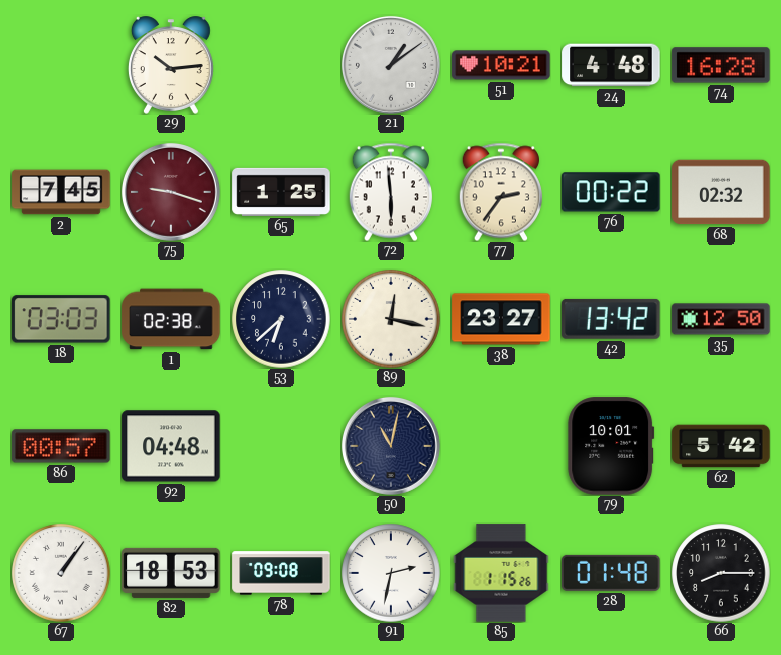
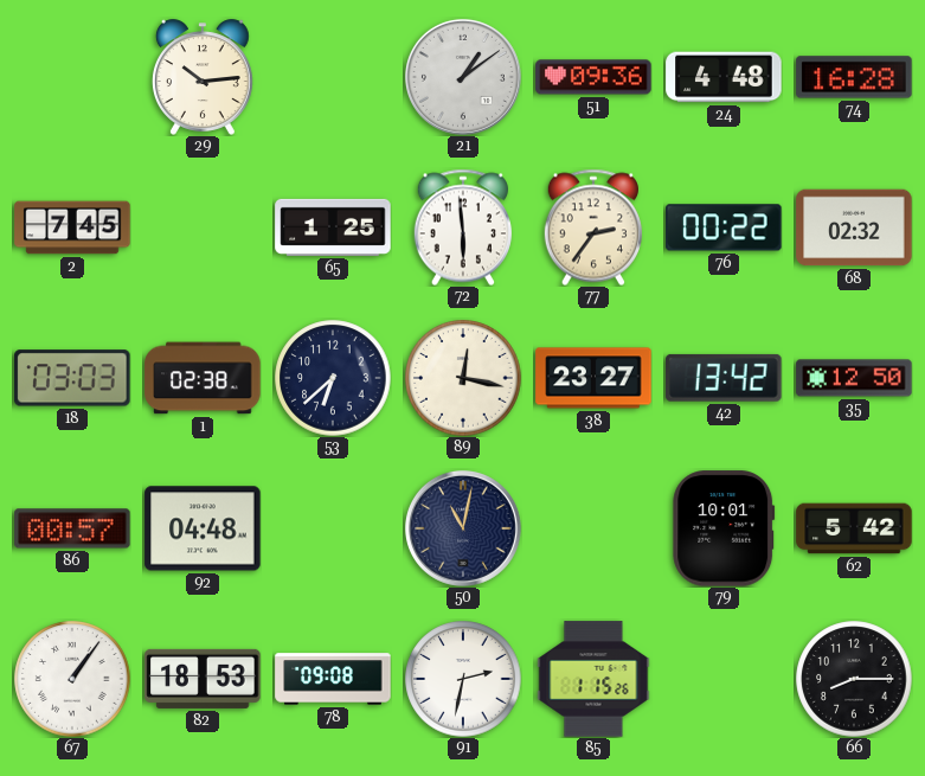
51: 10:21 -> 09:36
75: 9:18 -> none
28: 01:48 -> none
